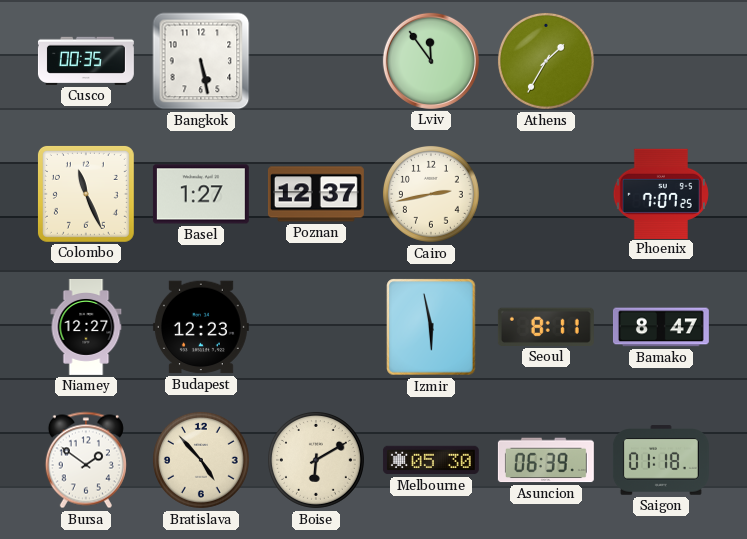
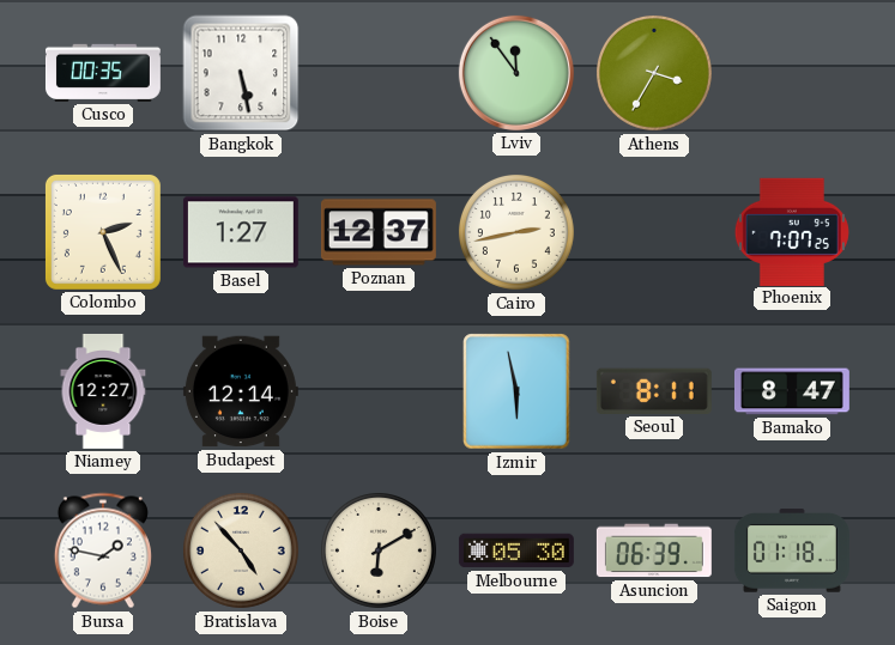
Athens: 1:35 -> 3:35
Colombo: 11:26 -> 2:26
Budapest: 12:23 -> 12:14
Bursa: 1:51 -> 1:47
